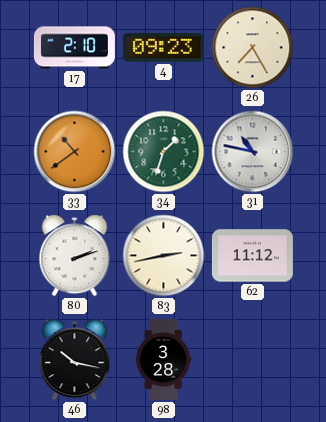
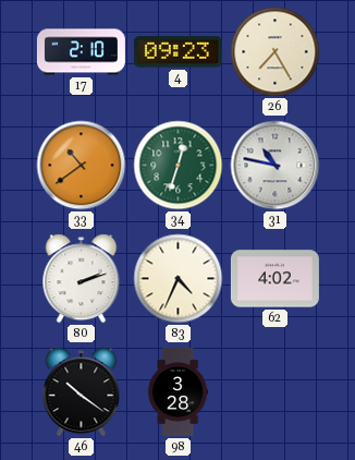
34: 1:33 -> 12:33
83: 2:43 -> 4:34
62: 11:12 -> 4:02
46: 10:17 -> 10:21
